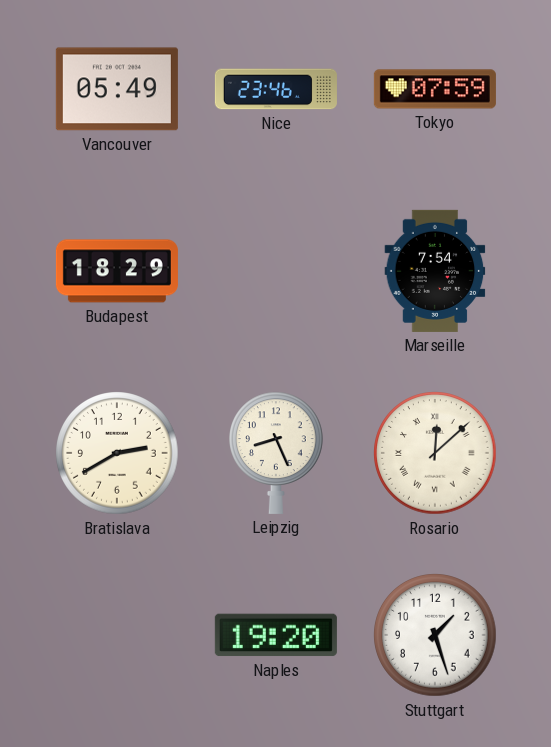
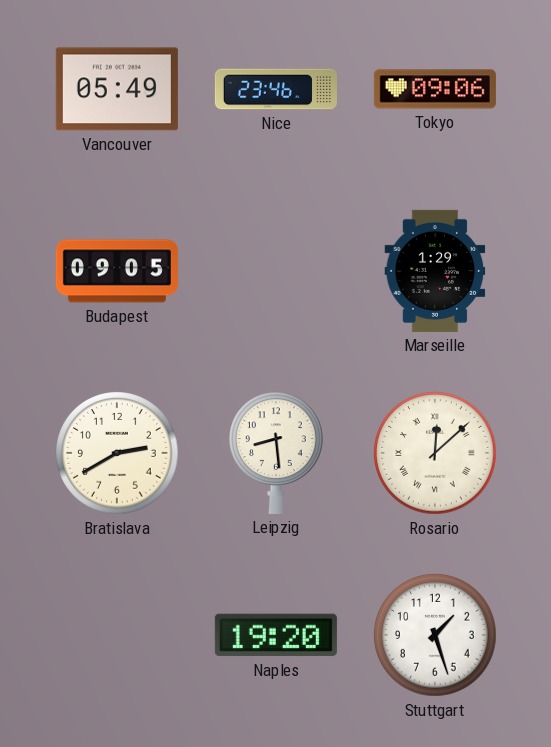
Tokyo: 07:59 -> 09:06
Budapest: 18:29 -> 09:05
Marseille: 7:54 -> 1:29
Leipzig: 8:26 -> 8:29
